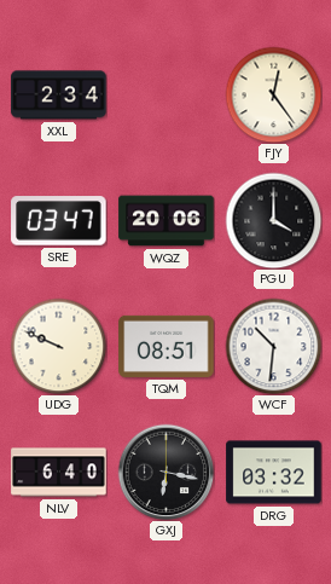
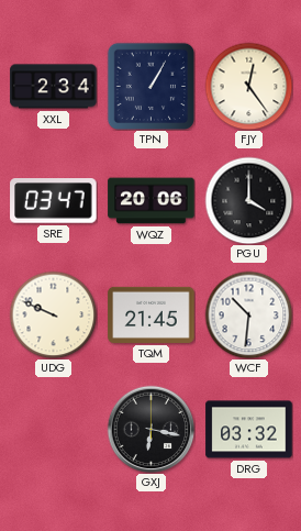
TPN: none -> 1:05
TQM: 08:51 -> 21:45
NLV: 6:40 -> none
